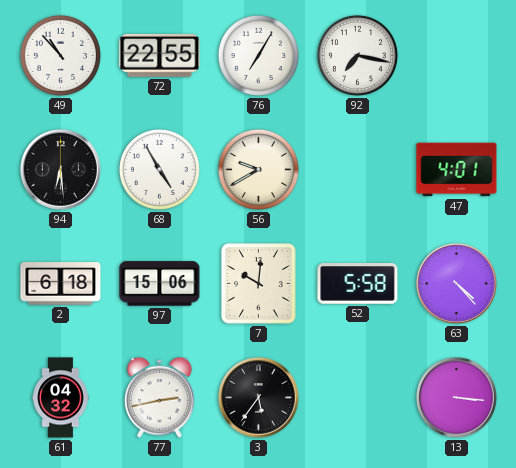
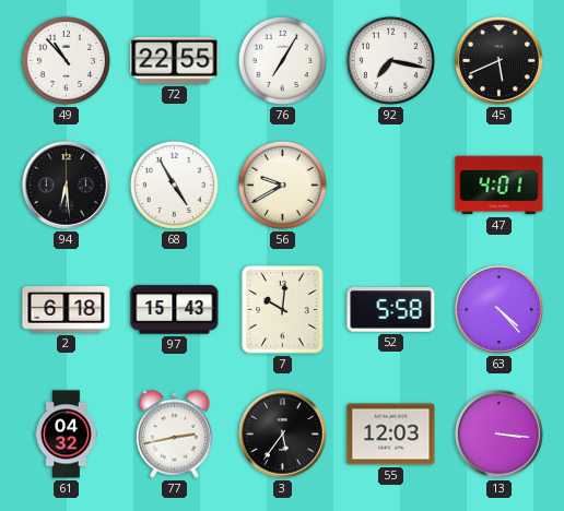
45: none -> 5:41
97: 15:06 -> 15:43
55: none -> 12:03
